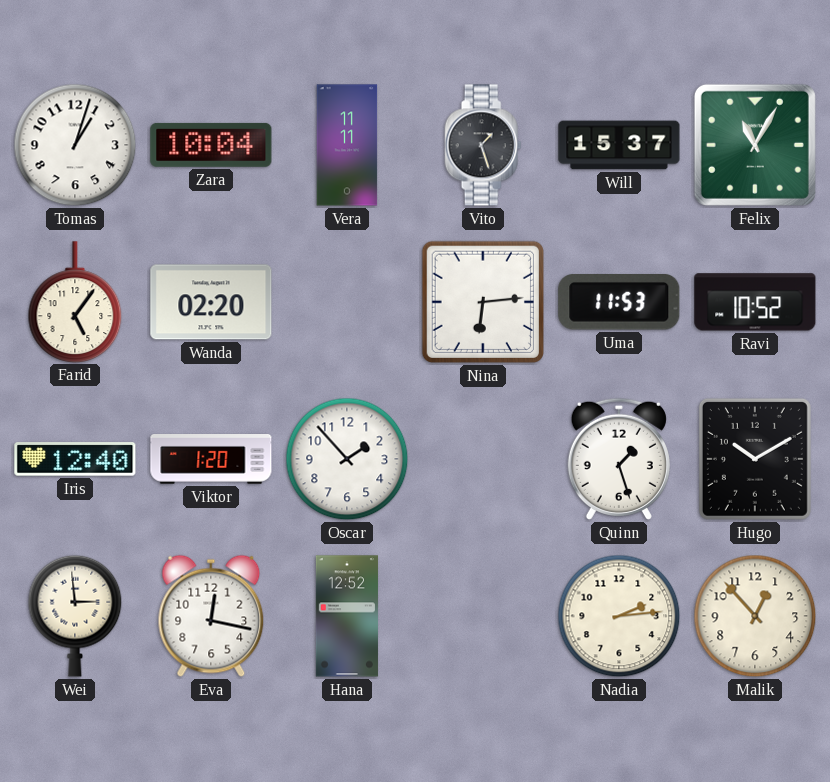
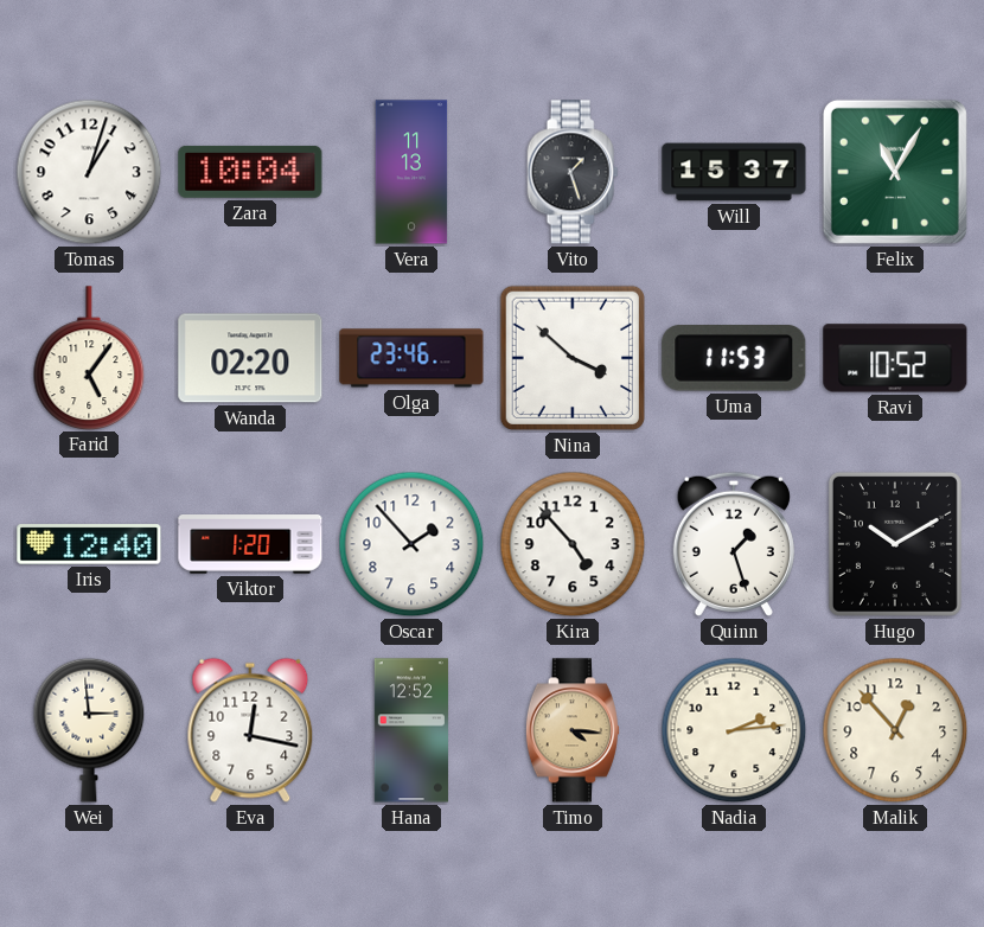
Vera: 11:11 -> 11:13
Olga: none -> 23:46
Nina: 6:14 -> 3:52
Kira: none -> 4:53
Timo: none -> 4:16
